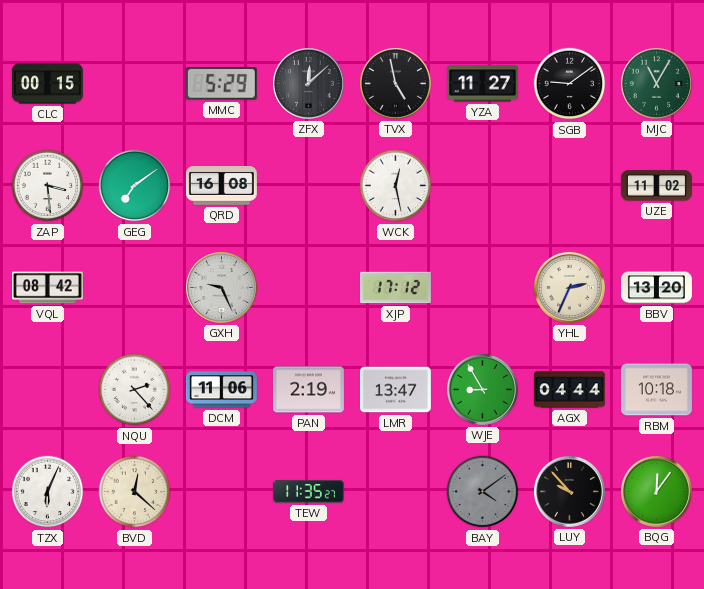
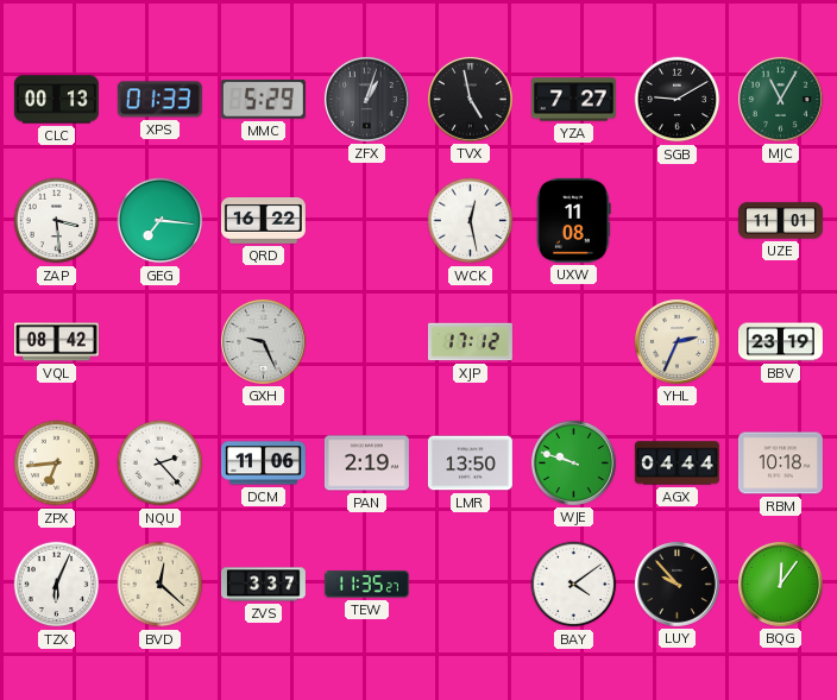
CLC: 00:15 -> 00:13
XPS: none -> 01:33
ZFX: 12:08 -> 1:03
YZA: 11:27 -> 7:27
SGB: 9:09 -> 9:10
GEG: 7:09 -> 7:16
QRD: 16:08 -> 16:22
UXW: none -> 11:08
UZE: 11:02 -> 11:01
BBV: 13:20 -> 23:19
ZPX: none -> 6:44
LMR: 13:47 -> 13:50
WJE: 8:55 -> 9:48
ZVS: none -> 3:37
BAY dial: grey -> white
